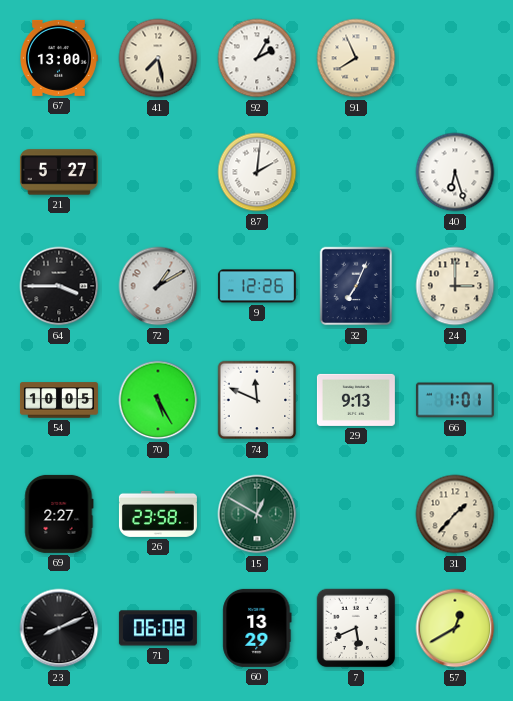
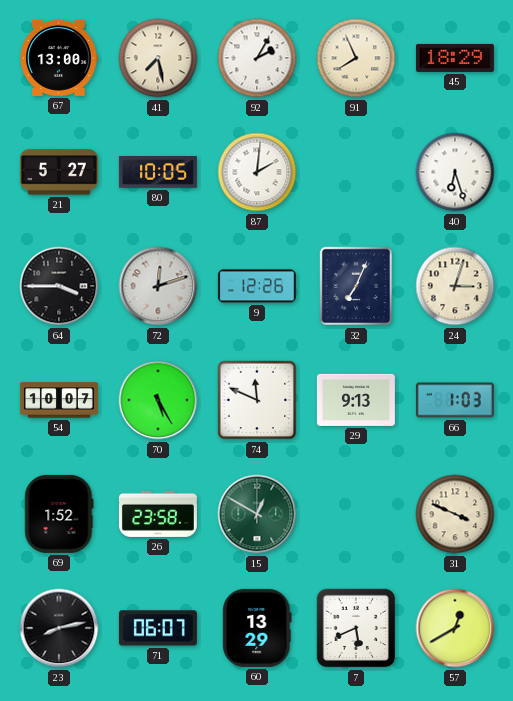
45: none -> 18:29
80: none -> 10:05
72: 1:10 -> 12:12
24: 3:00 -> 3:03
54: 10:05 -> 10:07
66: 1:01 -> 1:03
69: 2:27 -> 1:52
31: 1:37 -> 3:49
23: 8:11 -> 8:13
71: 06:08 -> 06:07
